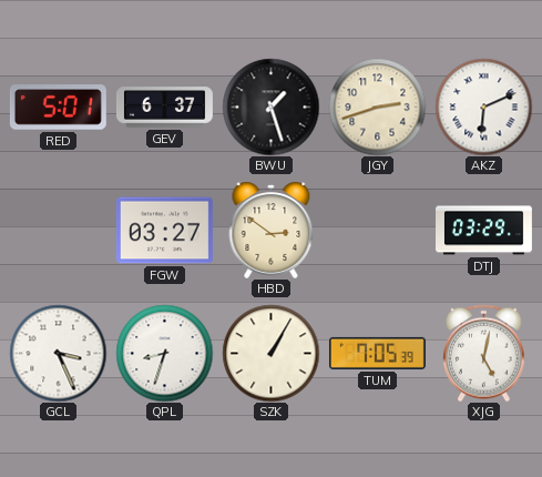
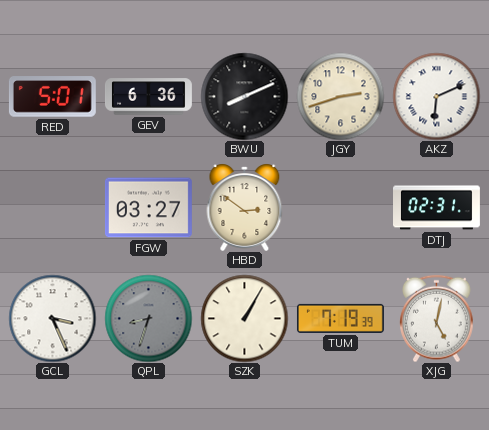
GEV: 6:37 -> 6:36
BWU: 1:27 -> 8:11
DTJ: 03:29 -> 02:31
QPL dial: white -> grey
TUM: 7:05 -> 7:19
